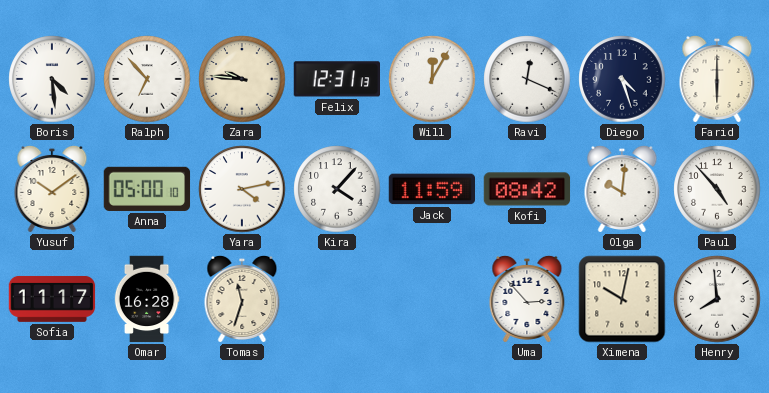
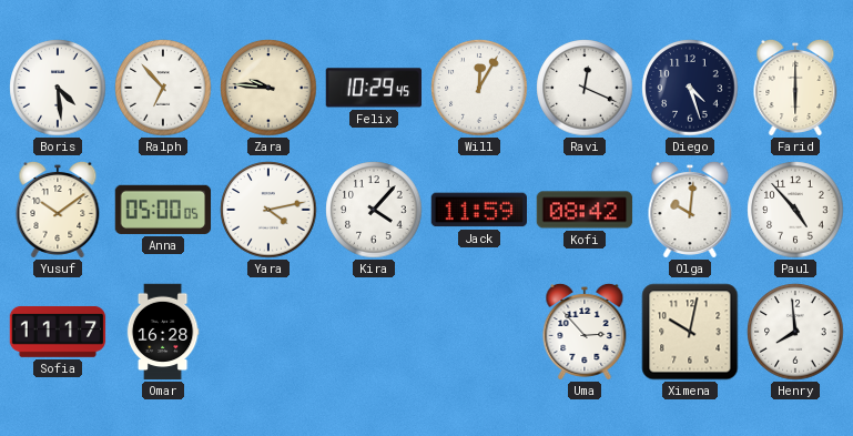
Felix: 12:31 -> 10:29
Anna: 05:00:10 -> 05:00:05
Tomas: 11:33 -> none
